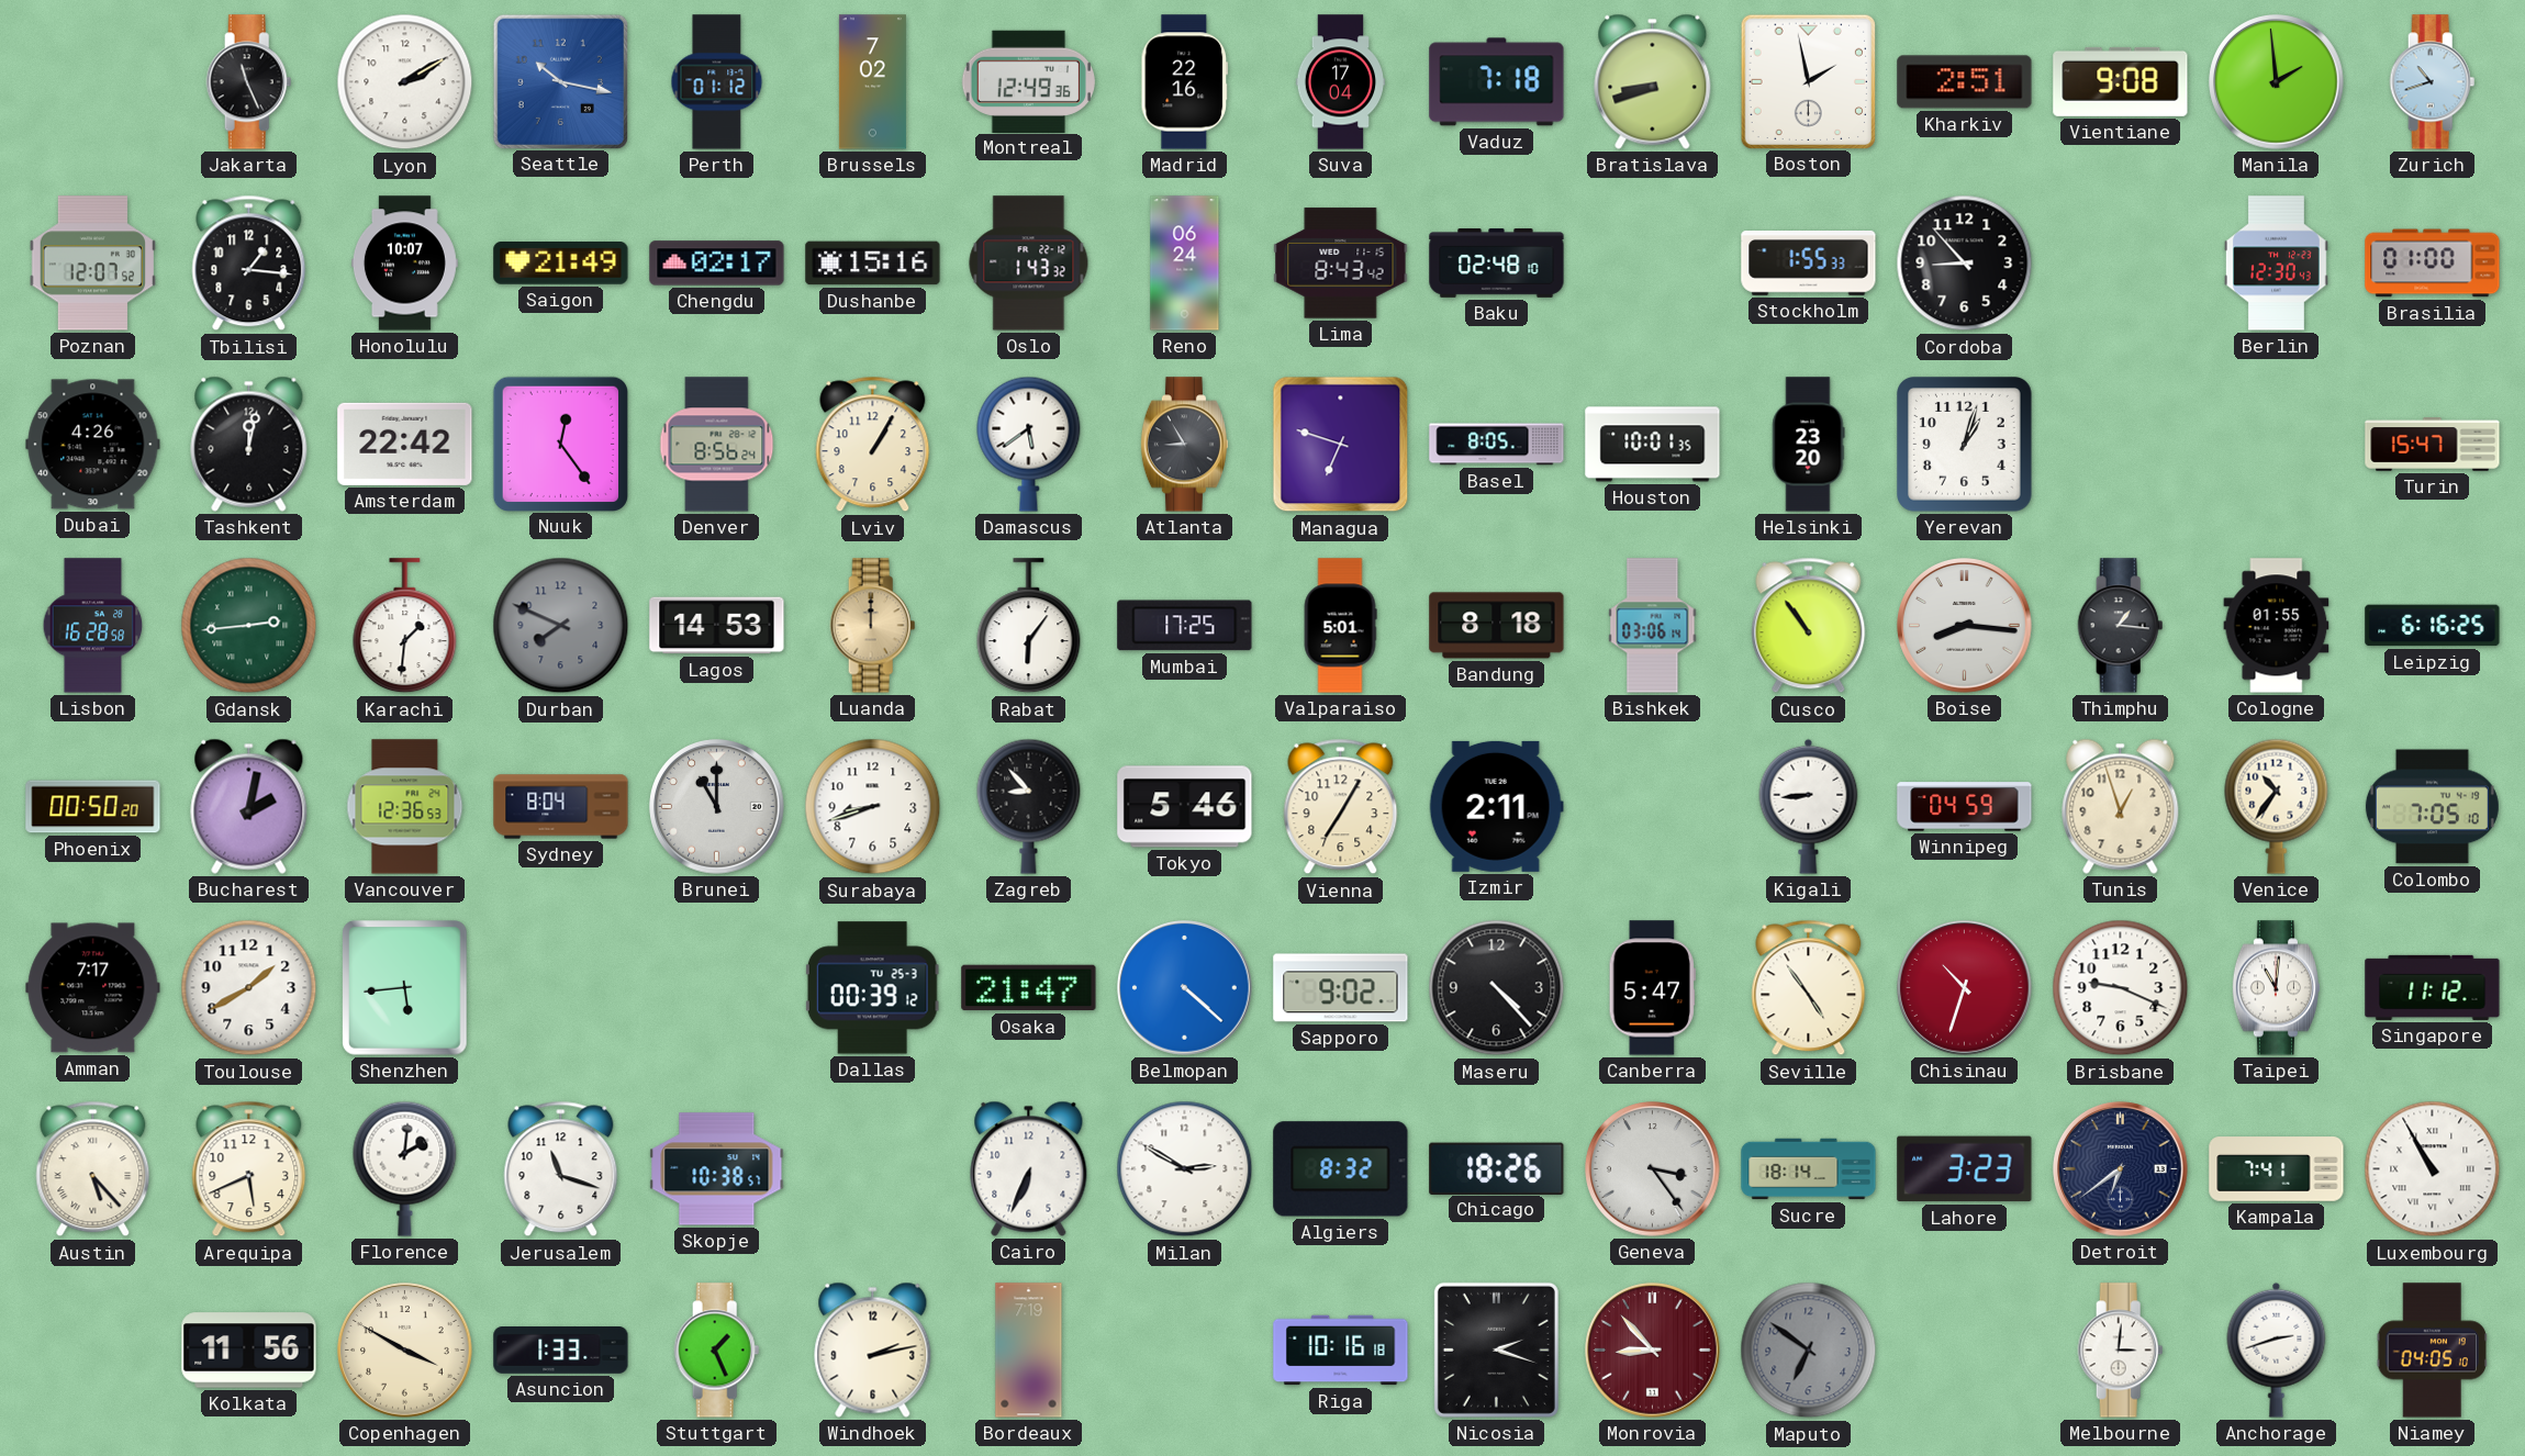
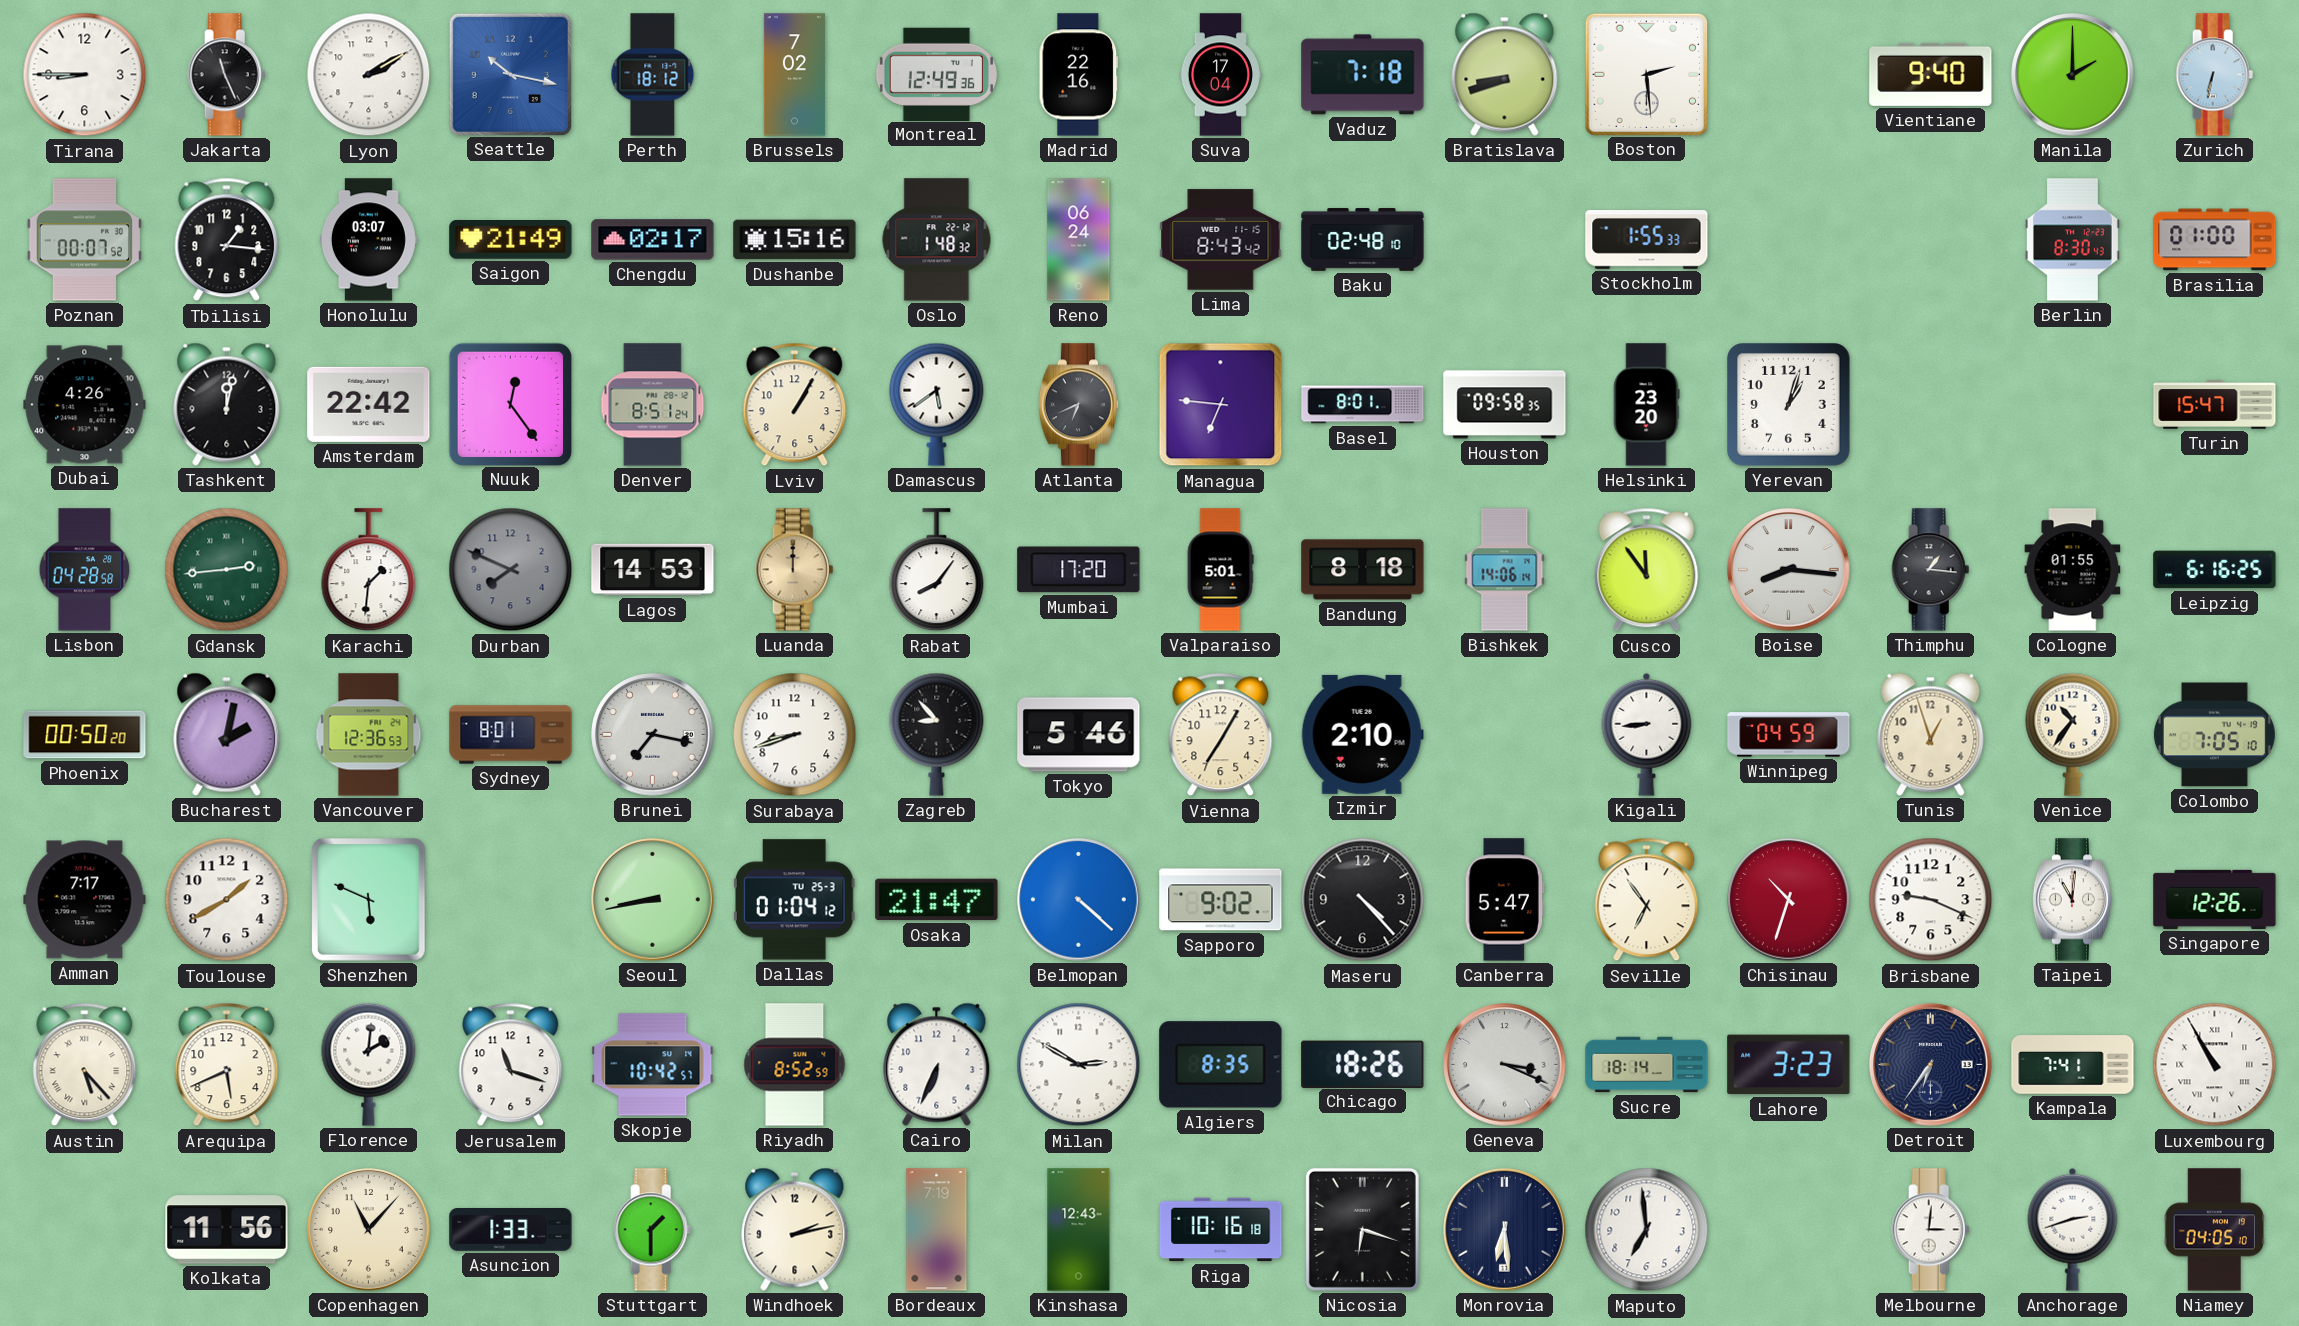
Tirana: none -> 8:45
Perth: 01:12 -> 18:12
Boston: 1:58 -> 2:29
Kharkiv: 2:51 -> none
Vientiane: 9:08 -> 9:40
Manila: 1:59 -> 2:00
Zurich: 10:42 -> 6:32
Poznan: 12:07 -> 00:07
Honolulu: 10:07 -> 03:07
Oslo: 1:43 -> 1:48
Cordoba: 8:53 -> none
Berlin: 12:30 -> 8:30
Denver: 8:56 -> 8:51
Atlanta: 8:55 -> 6:41
Managua: 6:48 -> 6:46
Basel: 8:05 -> 8:01
Houston: 10:01 -> 09:58
Lisbon: 16:28 -> 04:28
Rabat: 6:06 -> 8:06
Mumbai: 17:25 -> 17:20
Bishkek: 03:06 -> 14:06
Cusco: 10:54 -> 11:54
Sydney: 8:04 -> 8:01
Brunei: 11:00 -> 7:17
Izmir: 2:11 -> 2:10
Shenzhen: 5:44 -> 5:49
Seoul: none -> 8:43
Dallas: 00:39 -> 01:04
Seville: 4:54 -> 6:54
Singapore: 11:12 -> 12:26
Skopje: 10:38 -> 10:42
Riyadh: none -> 8:52
Algiers: 8:32 -> 8:35
Geneva: 3:24 -> 3:19
Detroit: 6:39 -> 6:36
Copenhagen: 3:50 -> 11:07
Stuttgart: 1:26 -> 1:30
Kinshasa: none -> 12:43
Nicosia: 2:18 -> 6:18
Monrovia: 8:53 -> 6:29
Monrovia dial: burgundy -> navy
Maputo: 6:51 -> 6:59
Maputo dial: grey -> white
